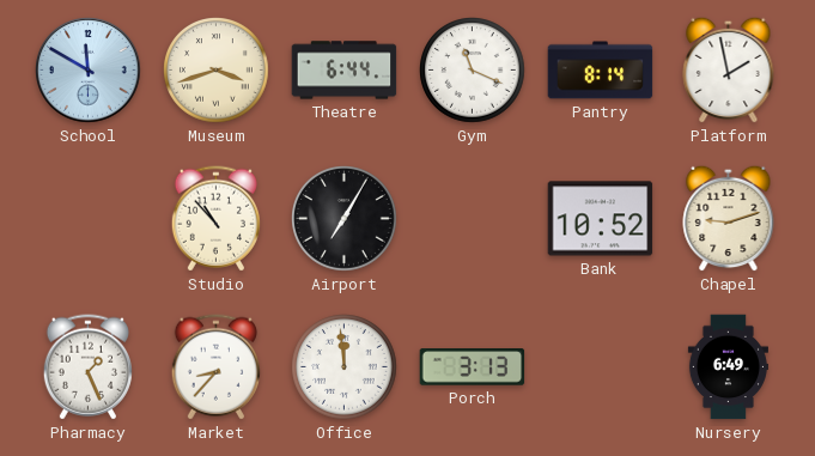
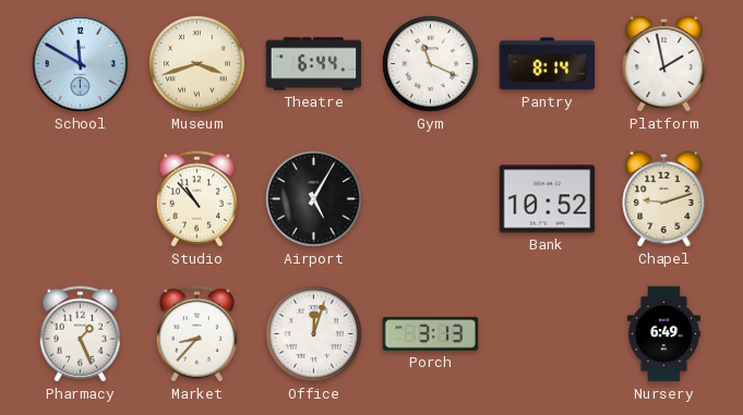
Airport: 7:05 -> 5:05
Office: 11:59 -> 12:03
